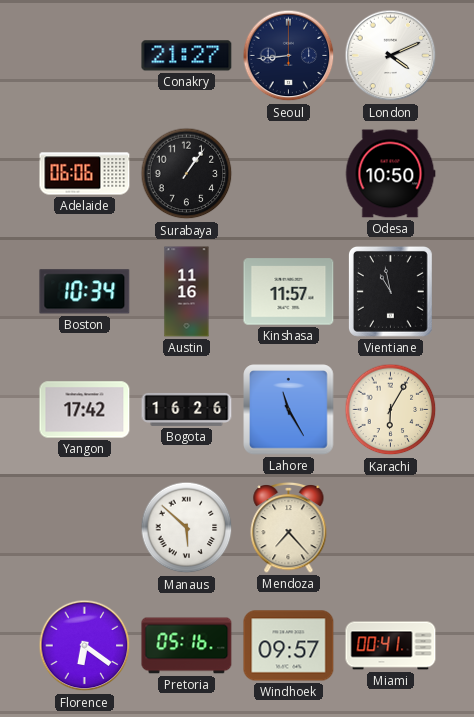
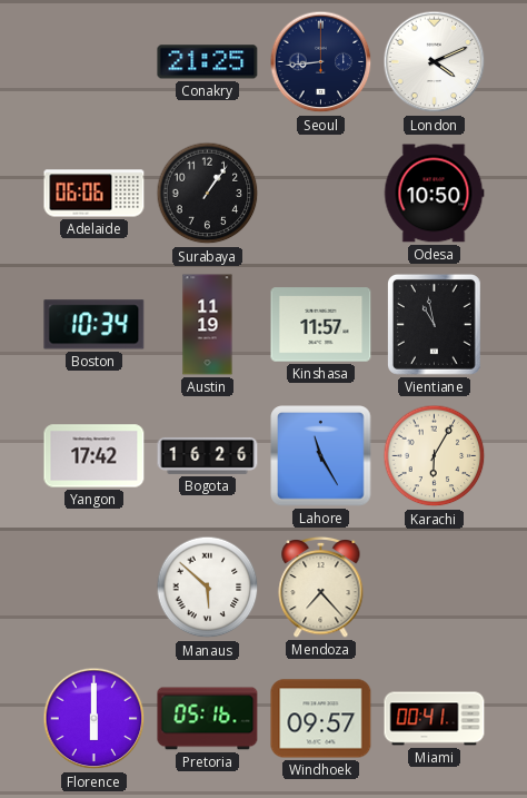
Conakry: 21:27 -> 21:25
Austin: 11:16 -> 11:19
Florence: 6:21 -> 6:00
